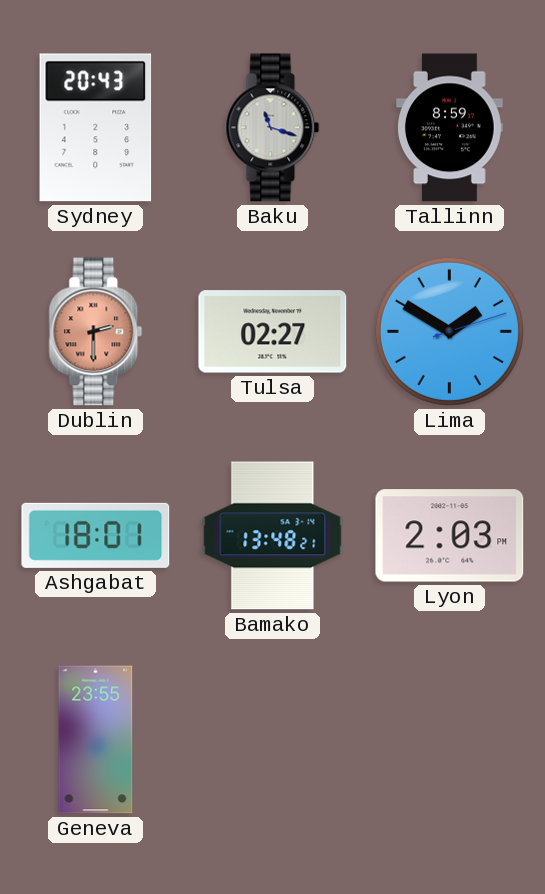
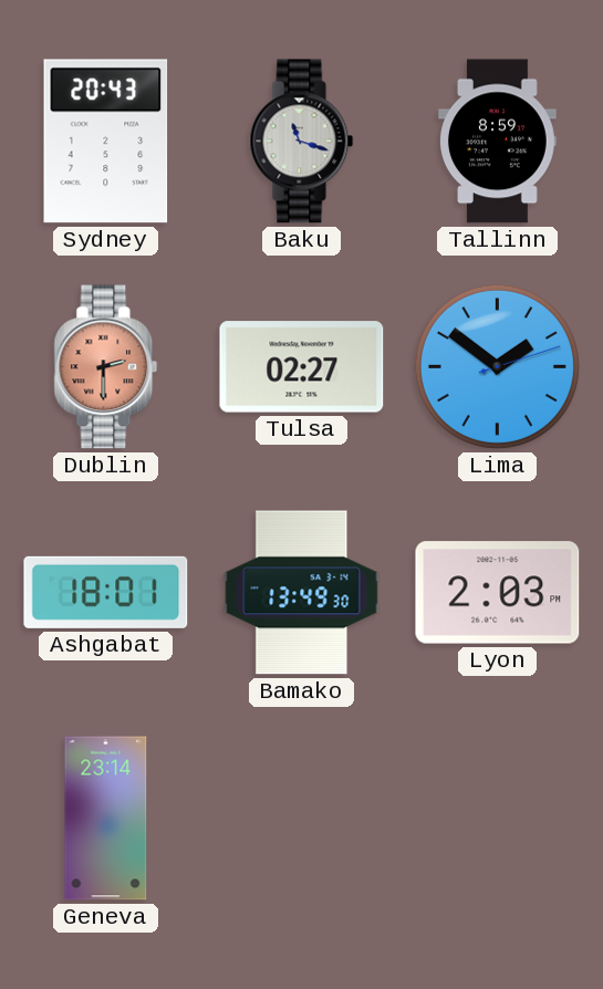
Lima: 1:50 -> 1:51
Bamako: 13:48 -> 13:49
Geneva: 23:55 -> 23:14
